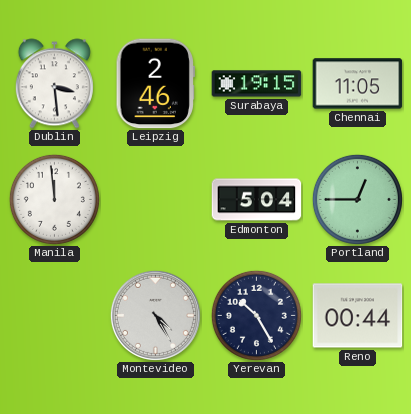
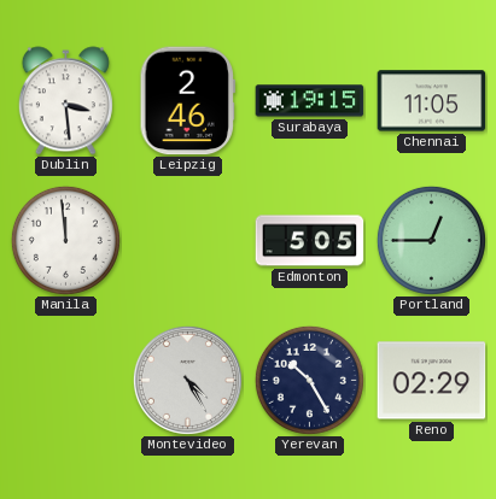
Edmonton: 5:04 -> 5:05
Reno: 00:44 -> 02:29
